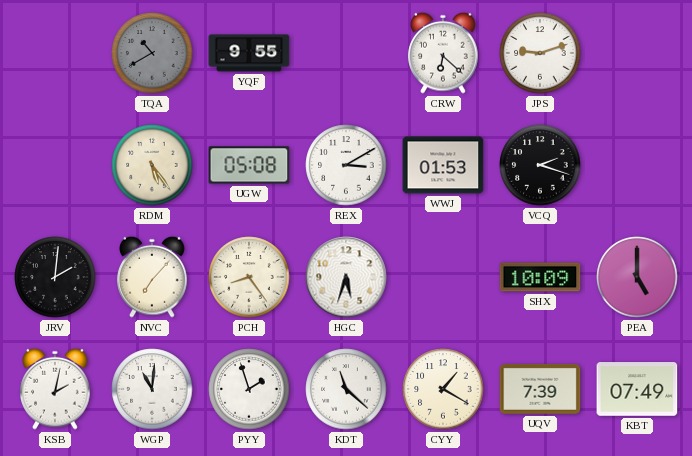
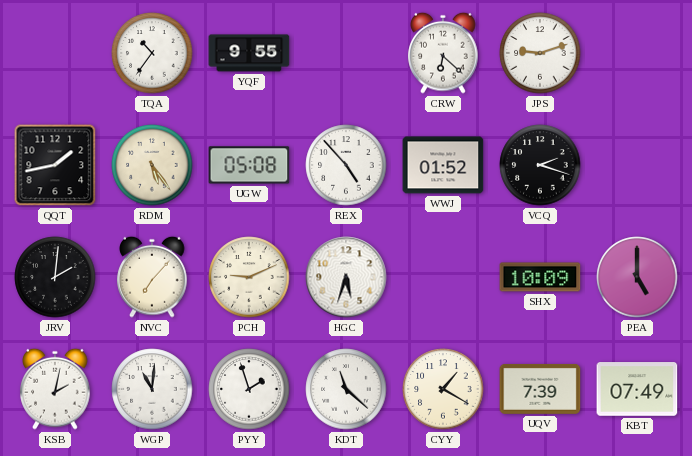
TQA: 10:40 -> 10:36
TQA dial: grey -> white
QQT: none -> 1:43
REX: 3:10 -> 4:53
WWJ: 01:53 -> 01:52
PCH: 8:24 -> 9:11
